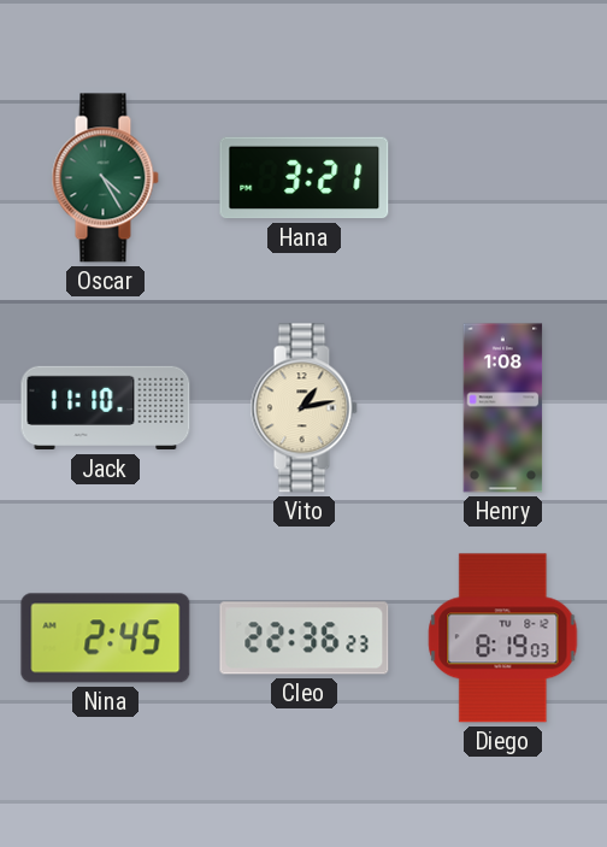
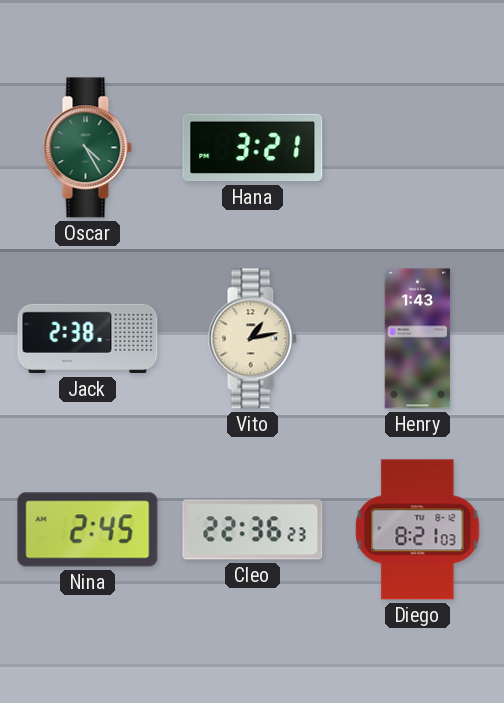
Jack: 11:10 -> 2:38
Henry: 1:08 -> 1:43
Diego: 8:19 -> 8:21
